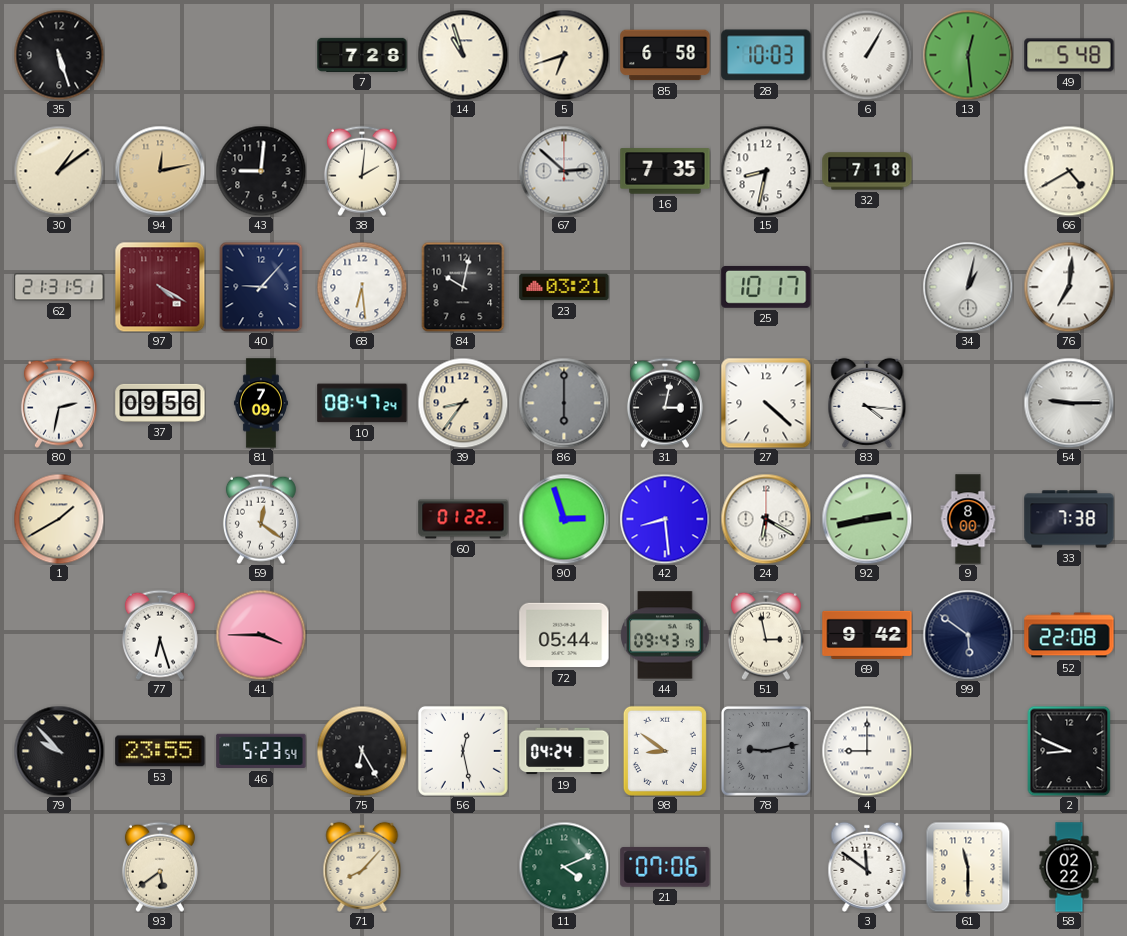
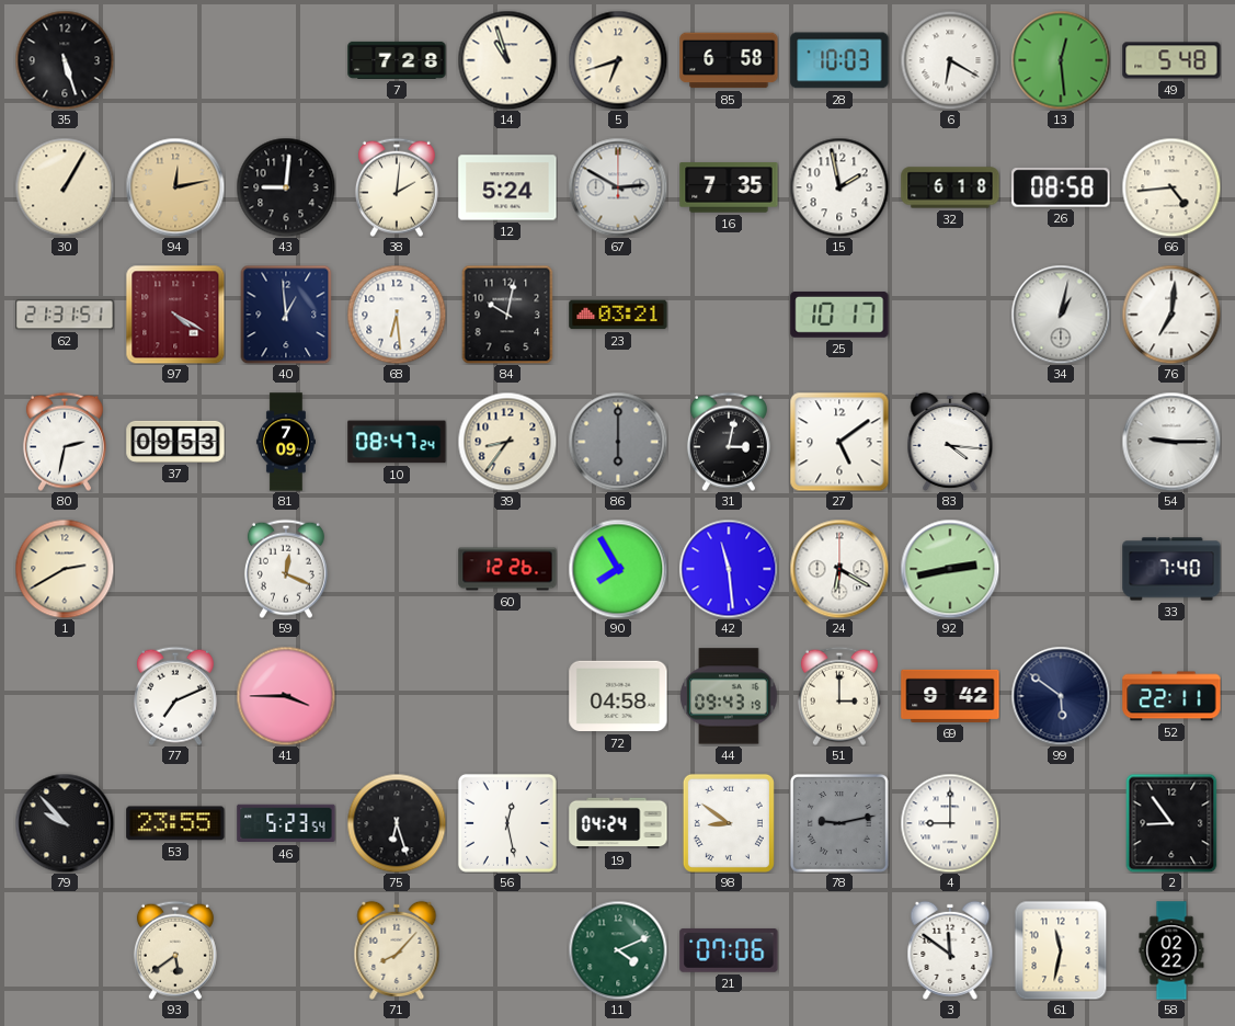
6: 1:05 -> 6:20
30: 1:09 -> 1:05
12: none -> 5:24
67: 2:52 -> 2:50
15: 8:32 -> 1:58
32: 7:18 -> 6:18
26: none -> 08:58
66: 4:40 -> 4:44
40: 9:07 -> 12:59
37: 09:56 -> 09:53
27: 4:22 -> 5:09
1: 1:40 -> 2:40
59: 12:21 -> 12:19
60: 01:22 -> 12:26
90: 2:57 -> 7:55
42: 8:29 -> 11:29
9: 8:00 -> none
33: 7:38 -> 7:40
77: 6:27 -> 7:11
72: 05:44 -> 04:58
51: 2:58 -> 3:00
52: 22:08 -> 22:11
75: 6:25 -> 6:27
2: 8:49 -> 8:54
61: 11:30 -> 11:32
